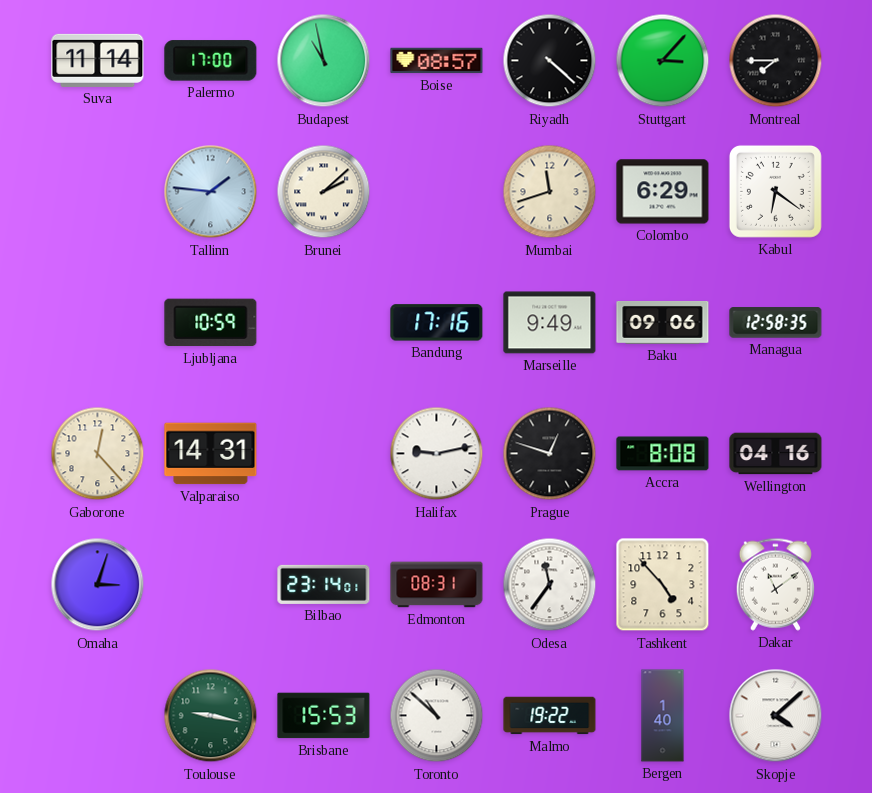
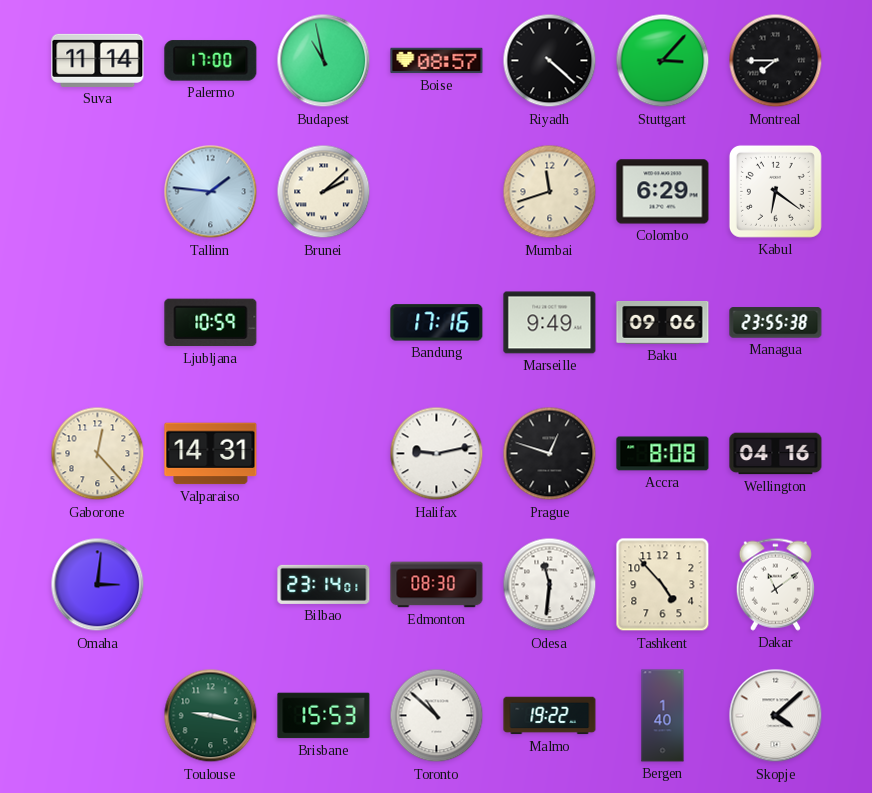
Managua: 12:58 -> 23:55
Omaha: 3:03 -> 3:01
Edmonton: 08:31 -> 08:30
Odesa: 11:36 -> 11:31
